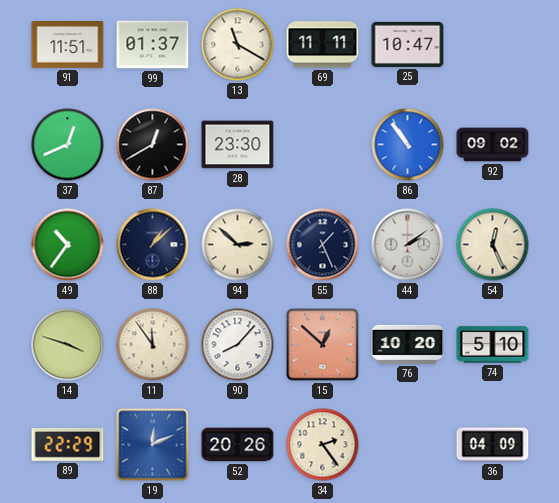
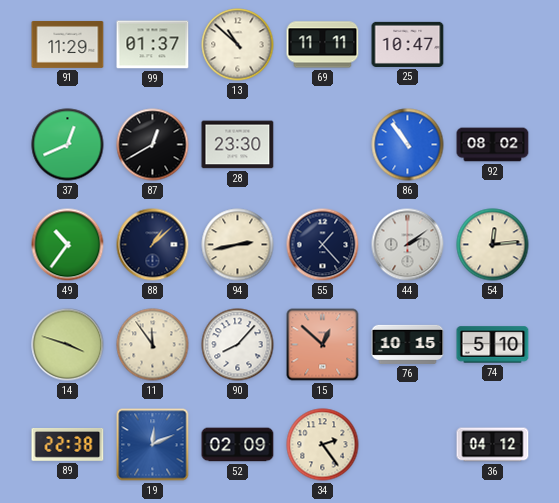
91: 11:51 -> 11:29
13: 11:20 -> 10:52
92: 09:02 -> 08:02
94: 2:52 -> 2:43
55: 1:26 -> 1:23
54: 12:26 -> 12:14
76: 10:20 -> 10:15
89: 22:29 -> 22:38
52: 20:26 -> 02:09
36: 04:09 -> 04:12
